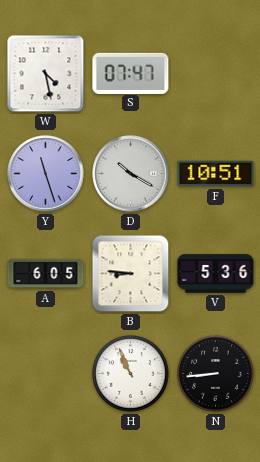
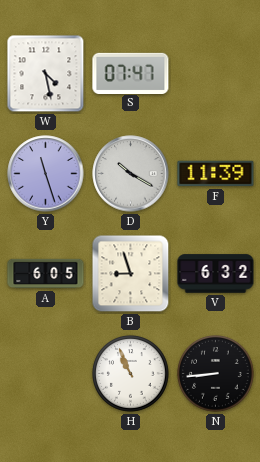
F: 10:51 -> 11:39
B: 8:46 -> 8:57
V: 5:36 -> 6:32
